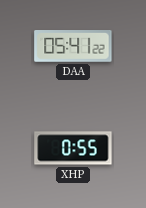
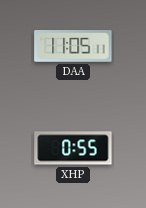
DAA: 05:41 -> 11:05
